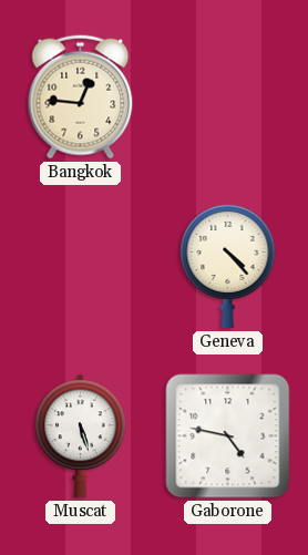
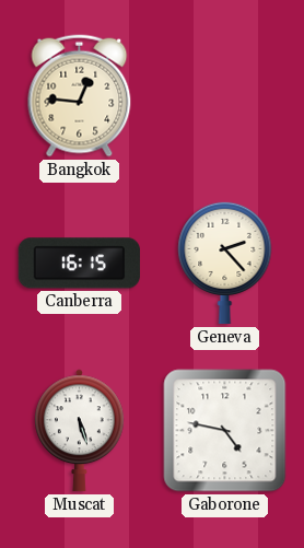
Canberra: none -> 16:15
Geneva: 4:23 -> 2:23
